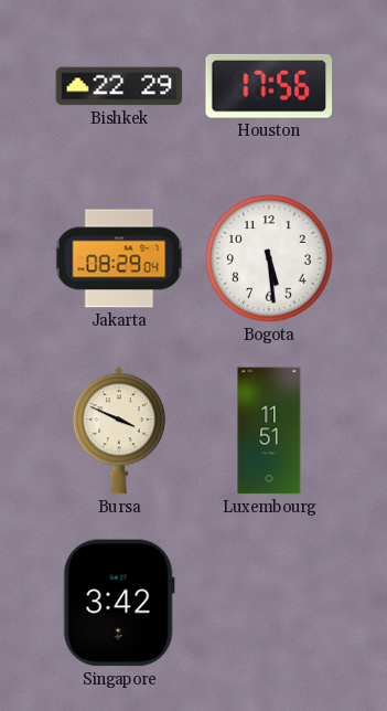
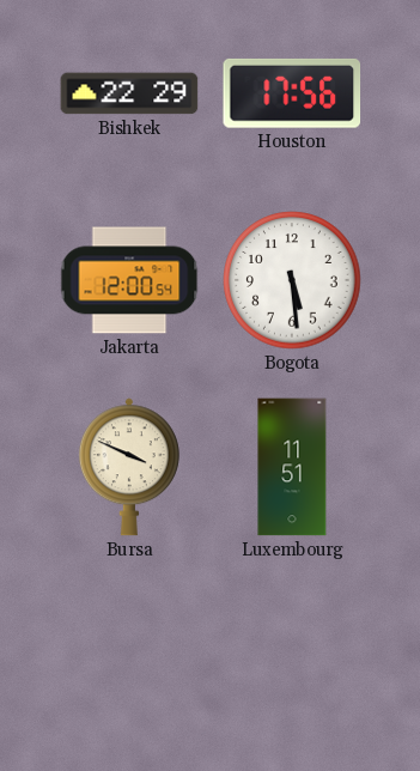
Jakarta: 08:29 -> 12:00
Singapore: 3:42 -> none
